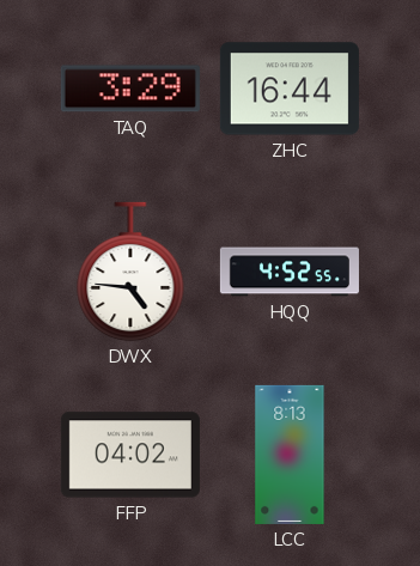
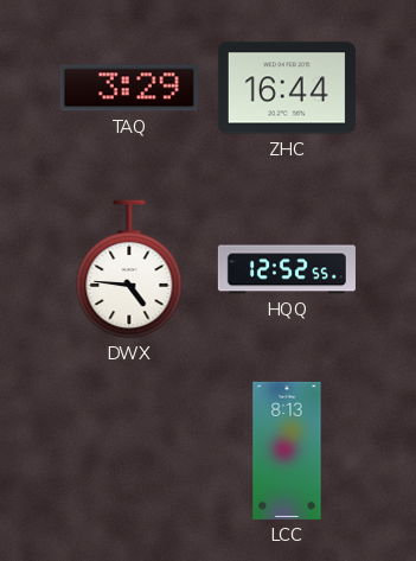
HQQ: 4:52 -> 12:52
FFP: 04:02 -> none
